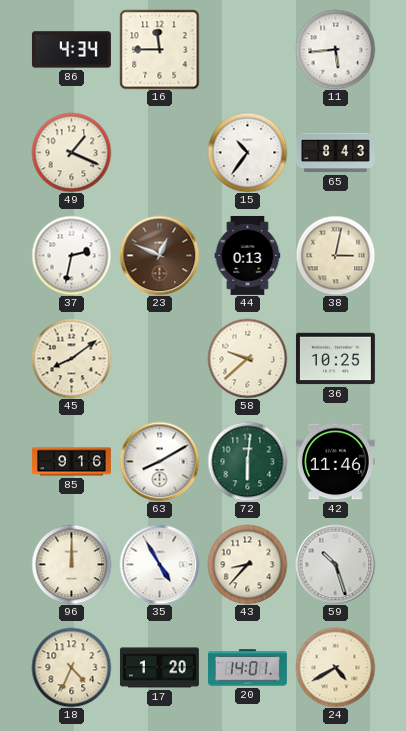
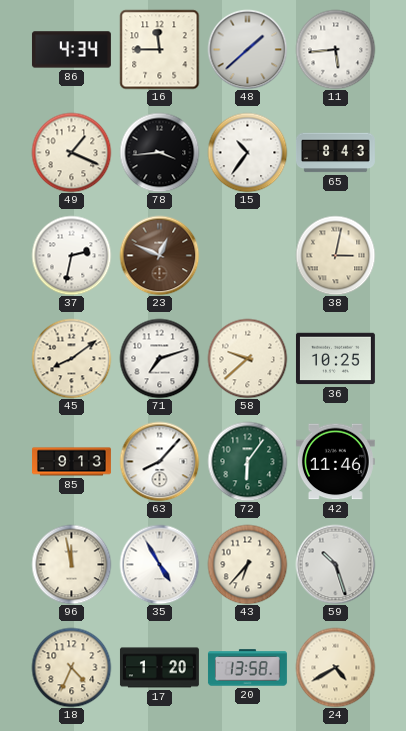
48: none -> 1:38
78: none -> 3:44
44: 0:13 -> none
71: none -> 7:12
85: 9:16 -> 9:13
63: 8:10 -> 8:07
72: 6:01 -> 6:06
96: 12:00 -> 11:58
43: 8:37 -> 6:37
20: 14:01 -> 13:58
